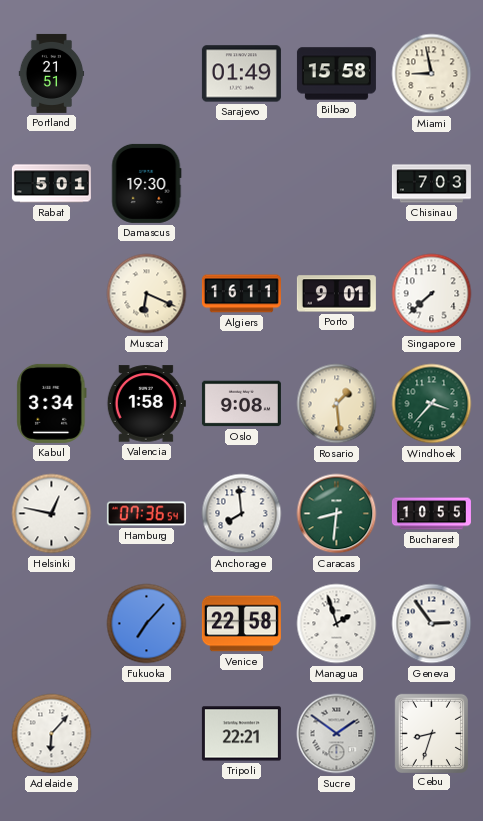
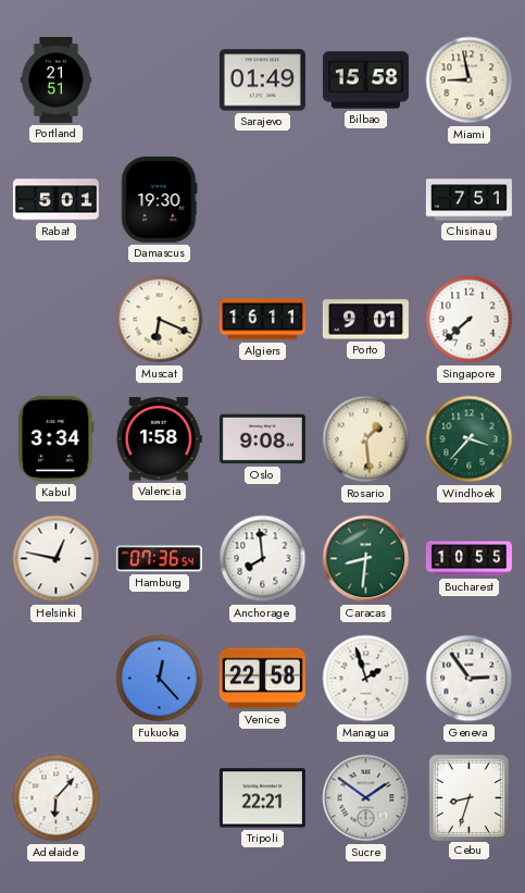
Chisinau: 7:03 -> 7:51
Fukuoka: 7:07 -> 12:23
